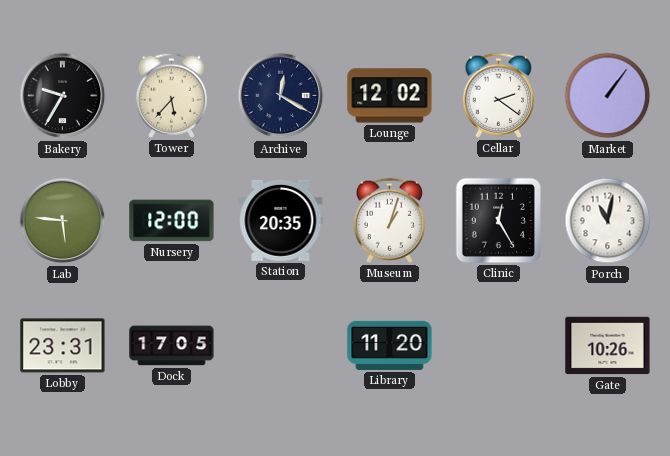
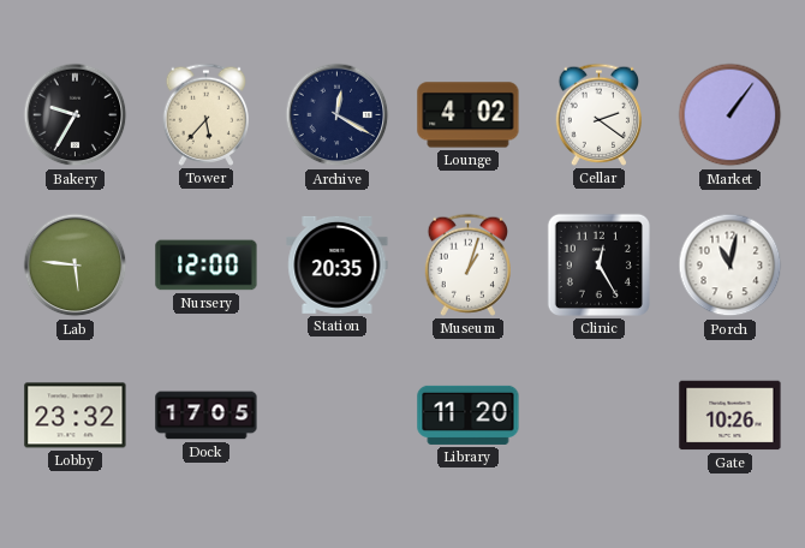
Lounge: 12:02 -> 4:02
Lobby: 23:31 -> 23:32
